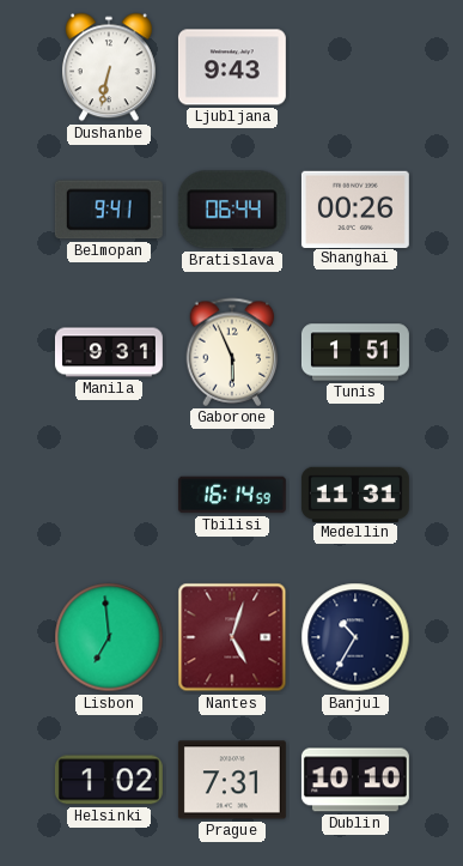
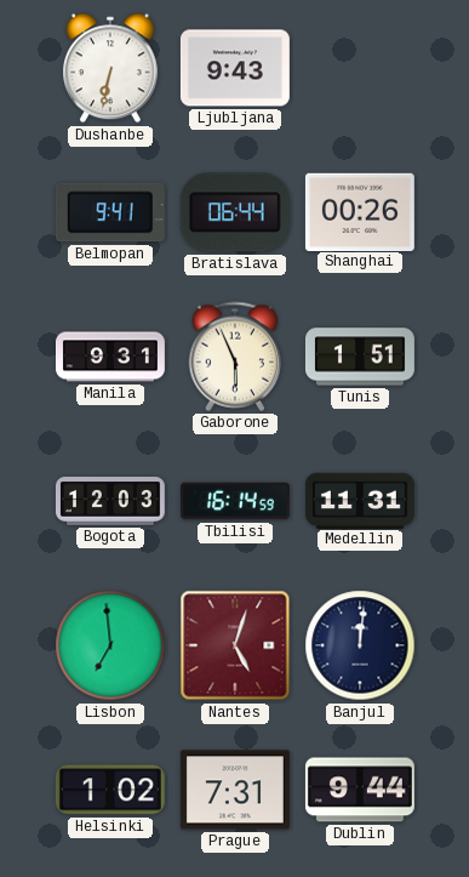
Bogota: none -> 12:03
Banjul: 10:35 -> 12:01
Dublin: 10:10 -> 9:44
